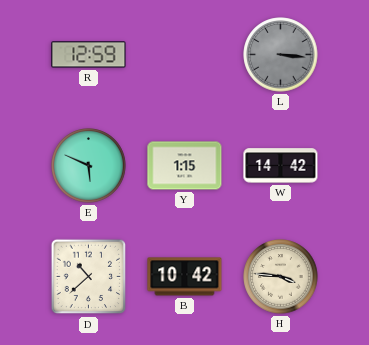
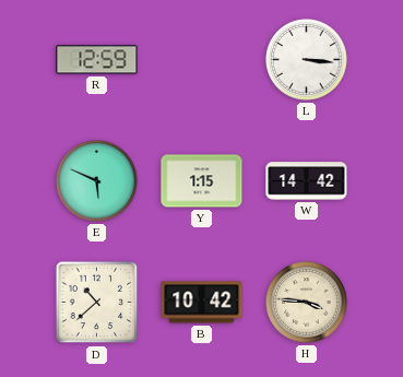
L dial: grey -> white
